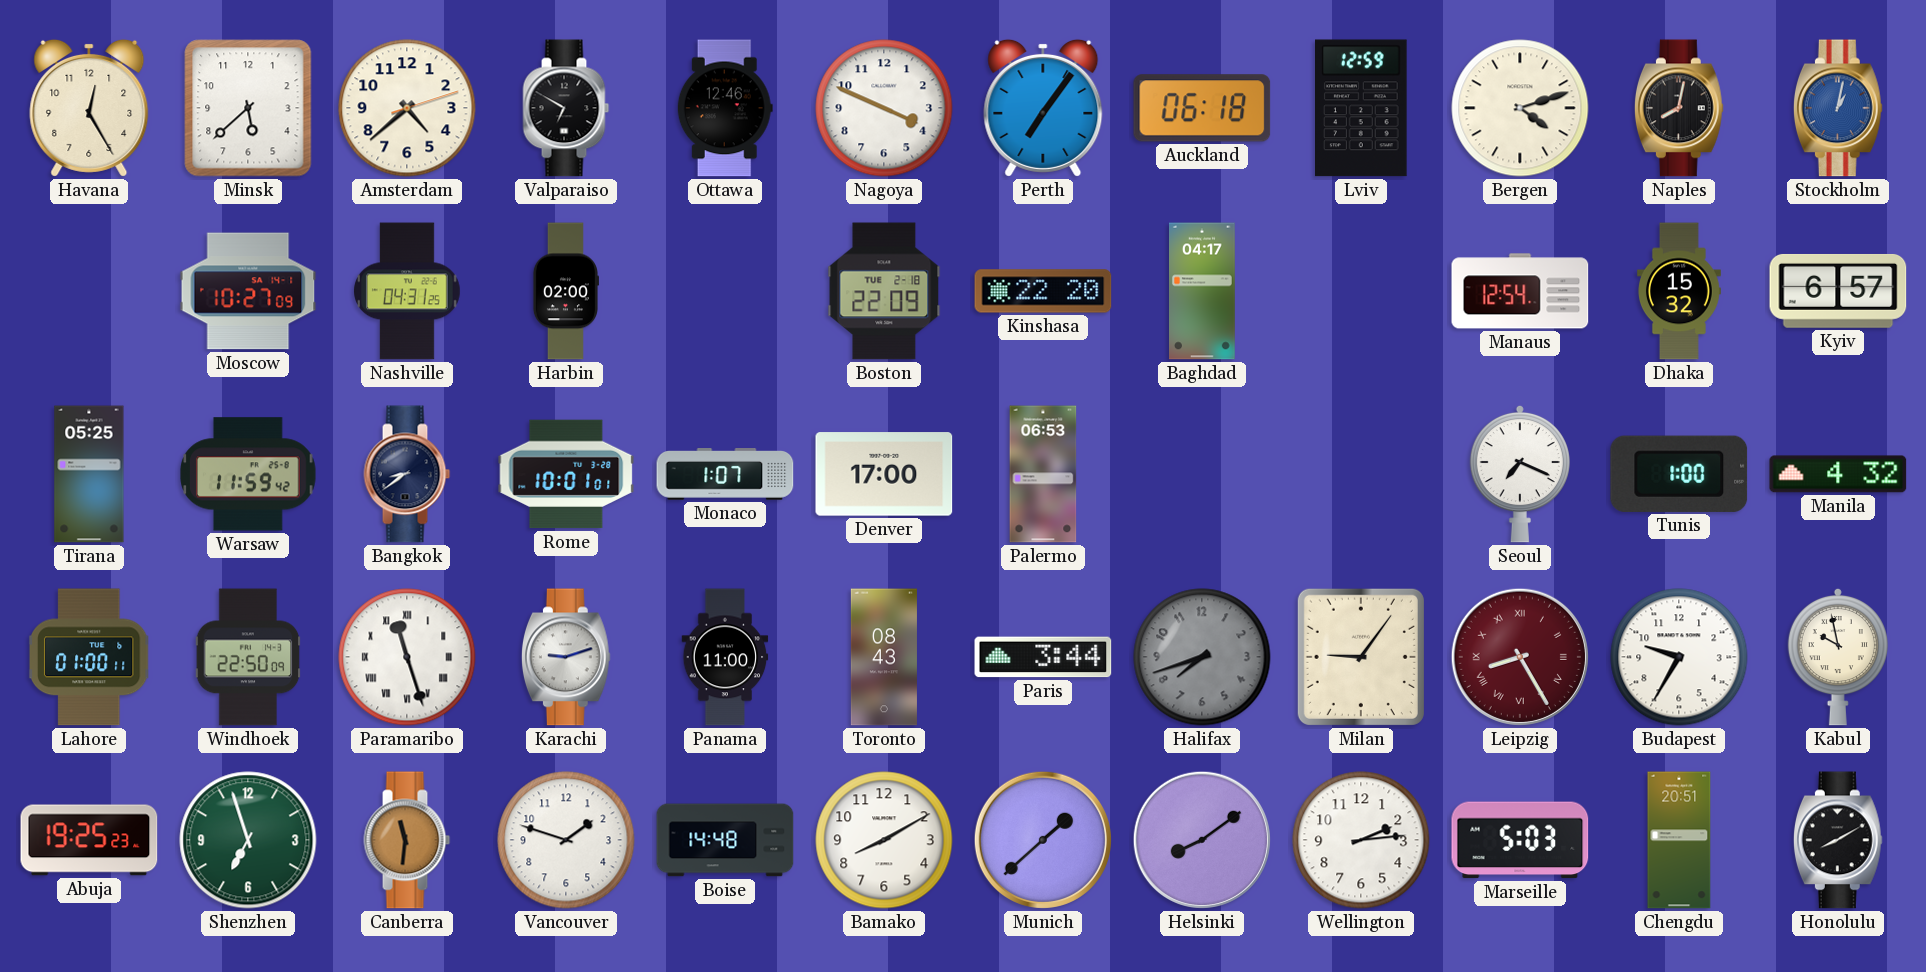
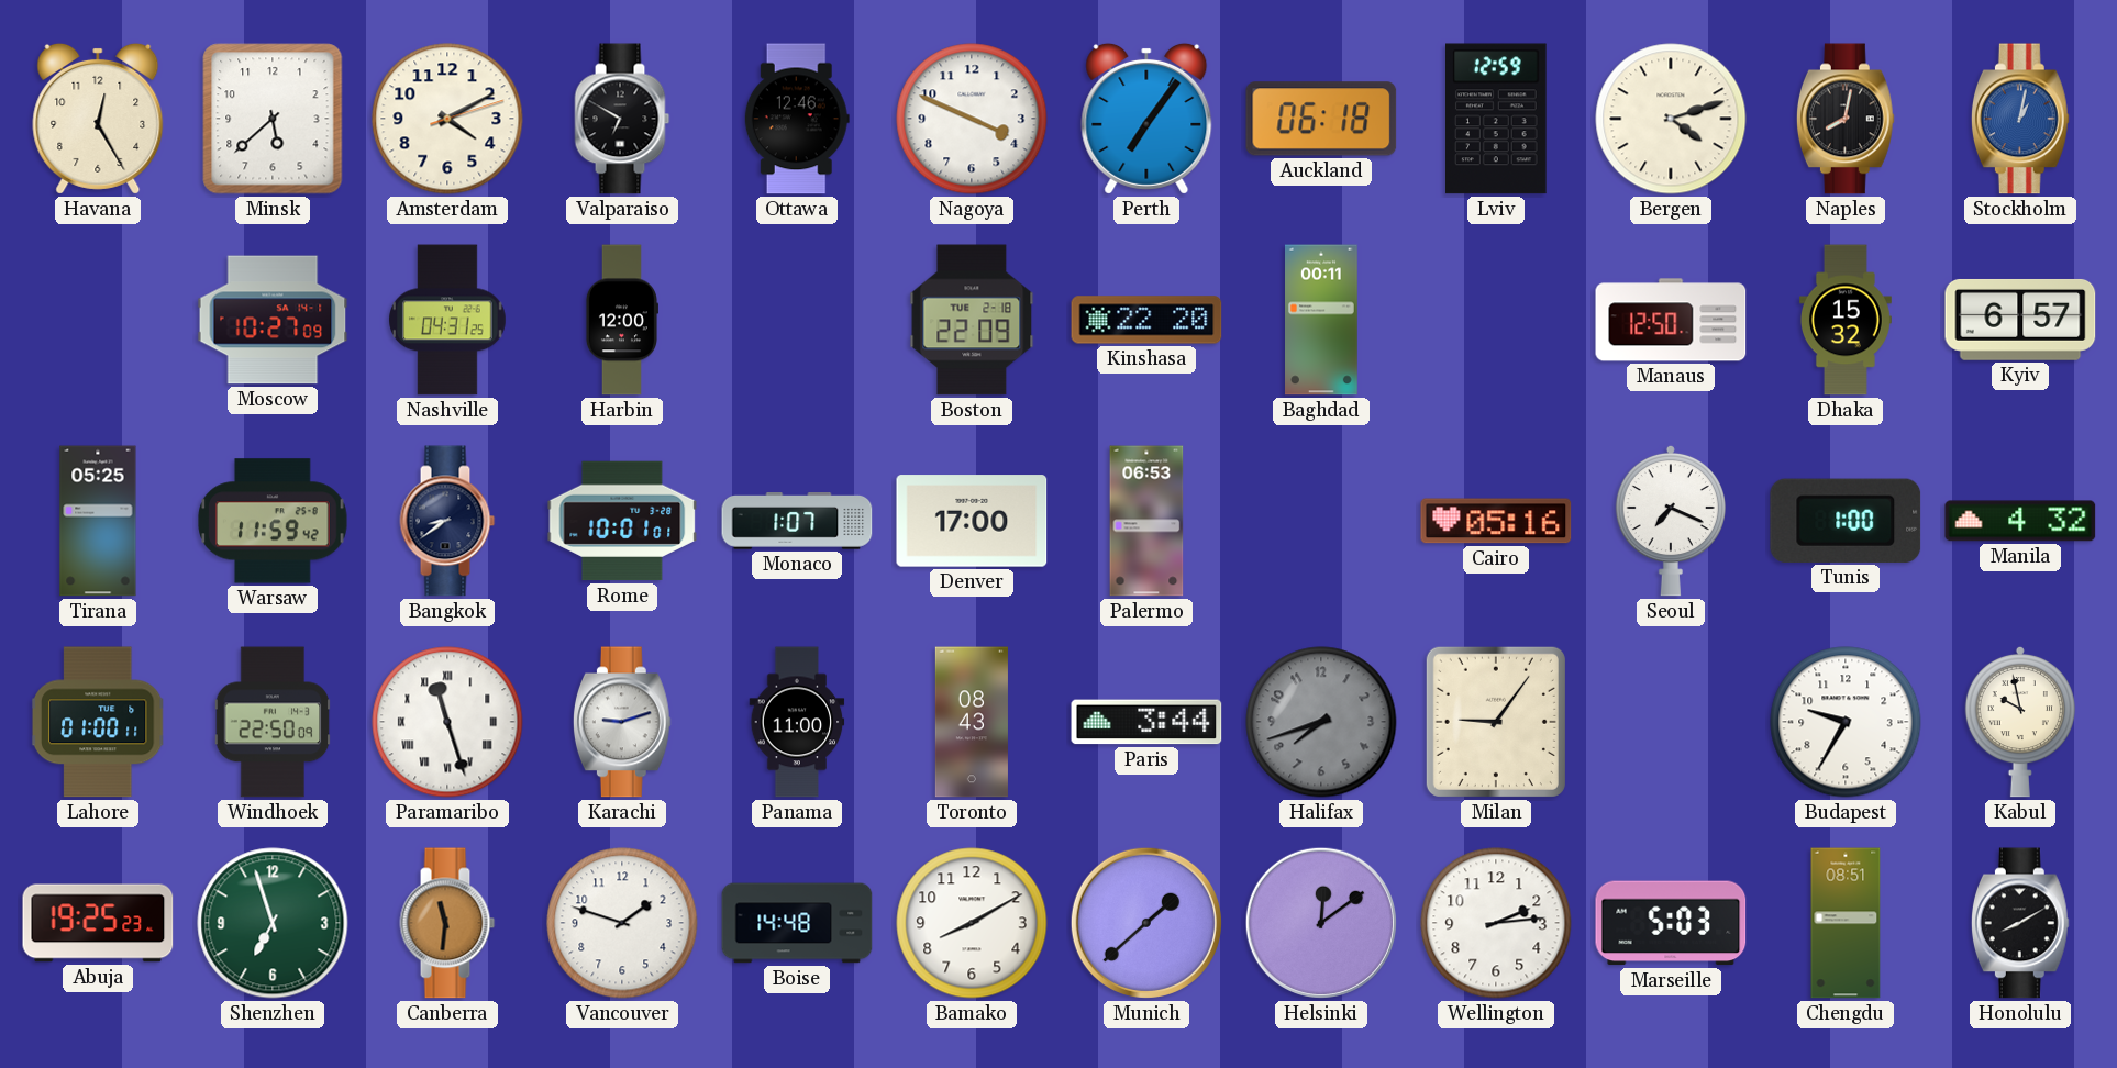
Amsterdam: 4:38 -> 4:10
Harbin: 02:00 -> 12:00
Baghdad: 04:17 -> 00:11
Manaus: 12:54 -> 12:50
Cairo: none -> 05:16
Leipzig: 8:25 -> none
Helsinki: 8:09 -> 12:09
Chengdu: 20:51 -> 08:51
